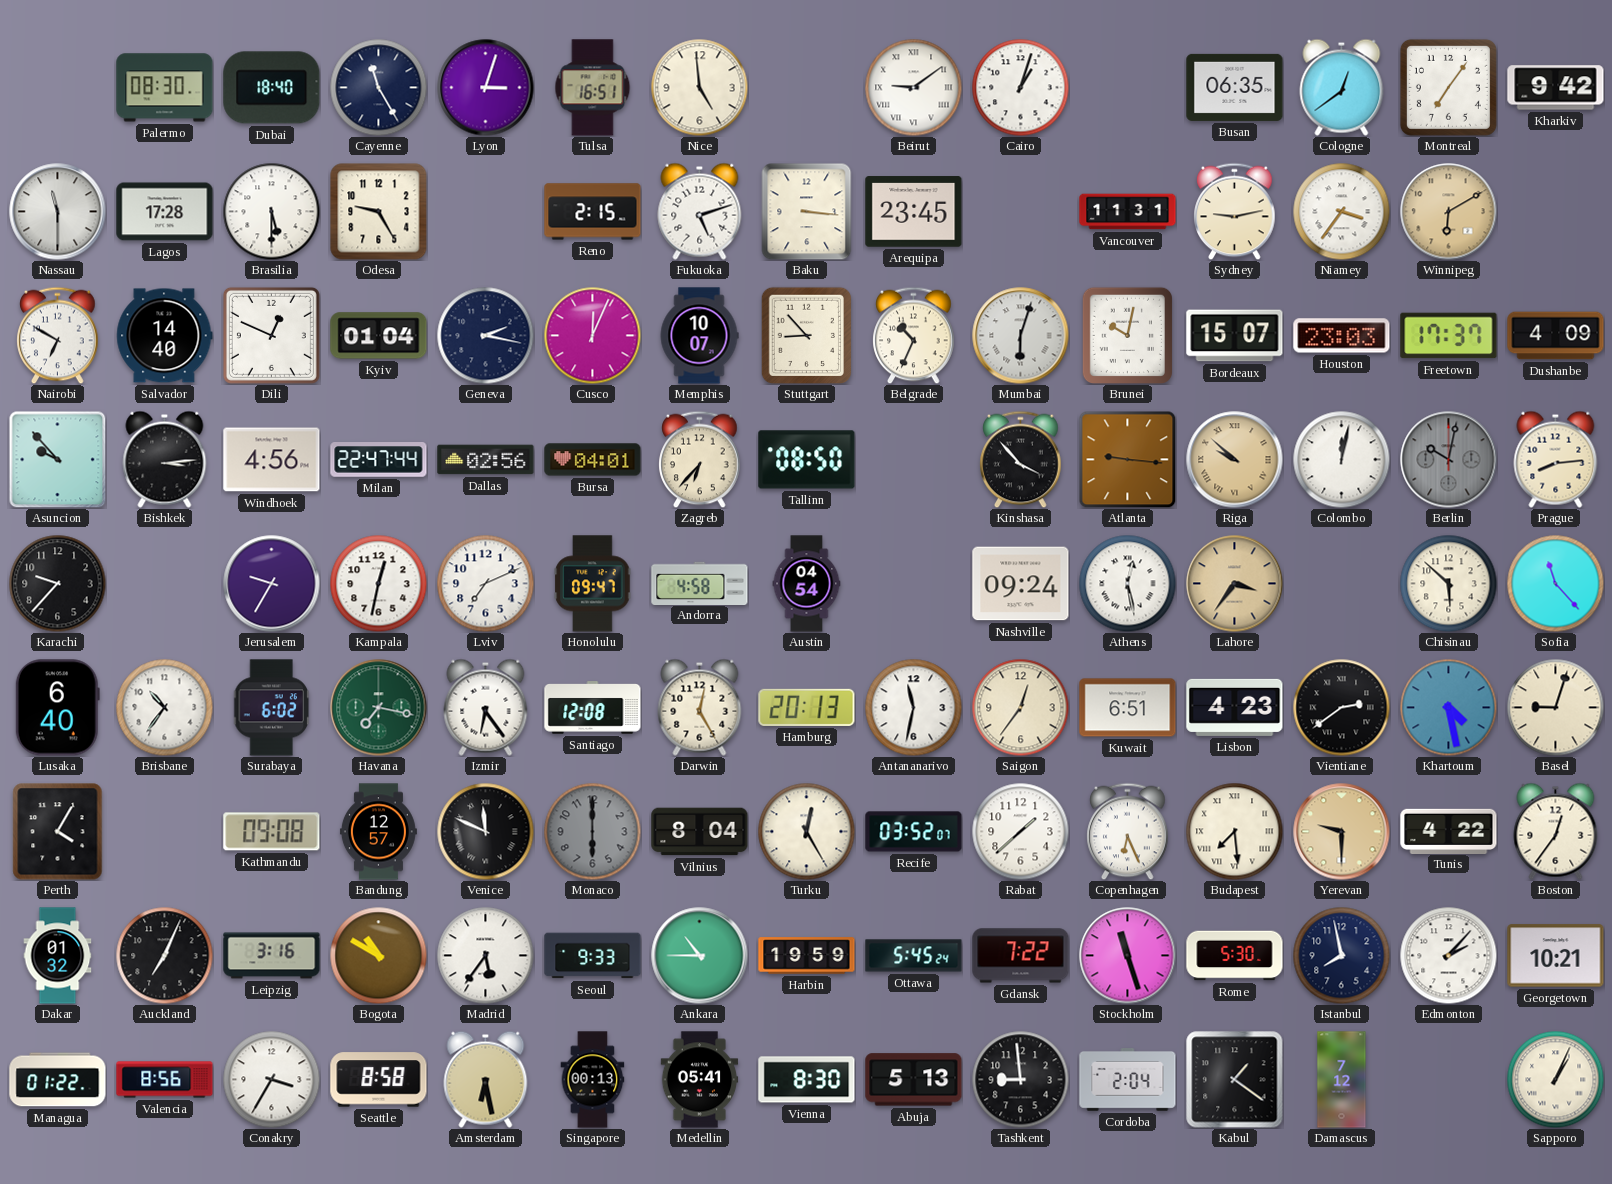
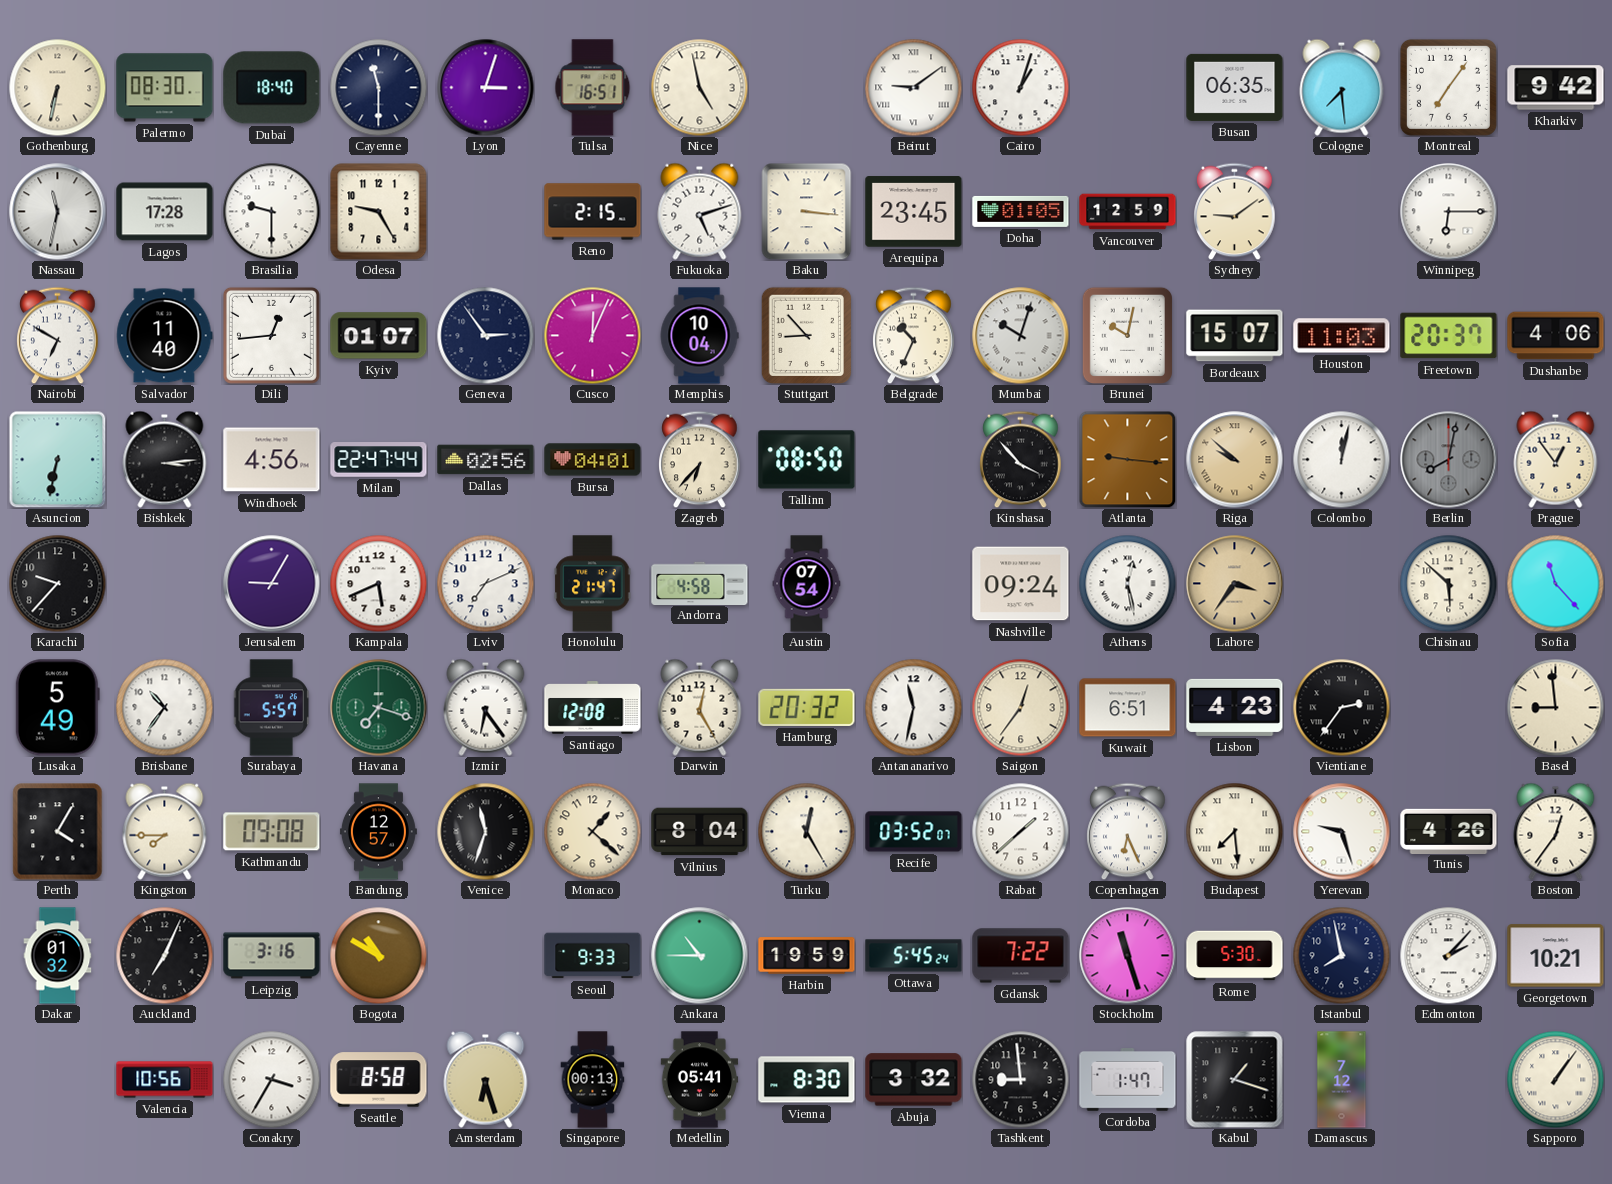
Gothenburg: none -> 6:32
Cayenne: 11:25 -> 11:30
Nice: 4:59 -> 4:58
Cologne: 12:39 -> 7:29
Nassau: 11:30 -> 11:32
Brasilia: 5:30 -> 9:30
Doha: none -> 01:05
Vancouver: 11:31 -> 12:59
Sydney: 9:13 -> 9:09
Niamey: 3:36 -> none
Winnipeg: 6:10 -> 6:15
Winnipeg dial: champagne -> white
Salvador: 14:40 -> 11:40
Dili: 12:49 -> 12:44
Kyiv: 01:04 -> 01:07
Geneva: 2:17 -> 2:54
Memphis: 10:07 -> 10:04
Mumbai: 6:03 -> 10:03
Houston: 23:03 -> 11:03
Freetown: 17:37 -> 20:37
Dushanbe: 4:09 -> 4:06
Asuncion: 9:53 -> 6:32
Berlin: 10:02 -> 8:02
Prague: 8:14 -> 12:54
Jerusalem: 9:35 -> 9:05
Kampala: 12:32 -> 5:41
Honolulu: 09:47 -> 21:47
Austin: 04:54 -> 07:54
Lusaka: 6:40 -> 5:49
Surabaya: 6:02 -> 5:57
Havana: 7:17 -> 7:18
Hamburg: 20:13 -> 20:32
Vientiane: 2:39 -> 2:36
Khartoum: 4:28 -> none
Basel: 9:03 -> 8:59
Kingston: none -> 7:45
Venice: 11:49 -> 11:33
Monaco: 6:00 -> 1:22
Monaco dial: grey -> cream
Yerevan: 9:30 -> 9:27
Yerevan dial: champagne -> white
Tunis: 4:22 -> 4:26
Madrid: 5:36 -> none
Managua: 01:22 -> none
Valencia: 8:56 -> 10:56
Amsterdam: 6:28 -> 6:27
Abuja: 5:13 -> 3:32
Cordoba: 2:04 -> 1:47
Kabul: 1:21 -> 1:18
Sapporo: 1:04 -> 1:06
